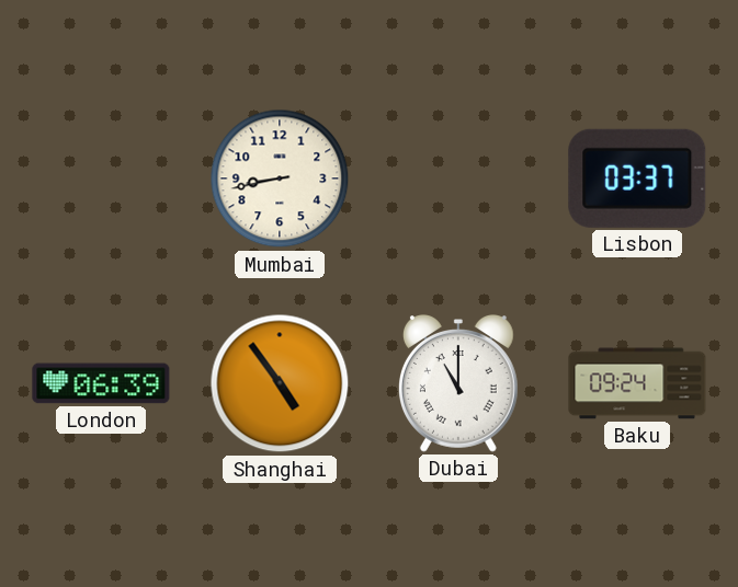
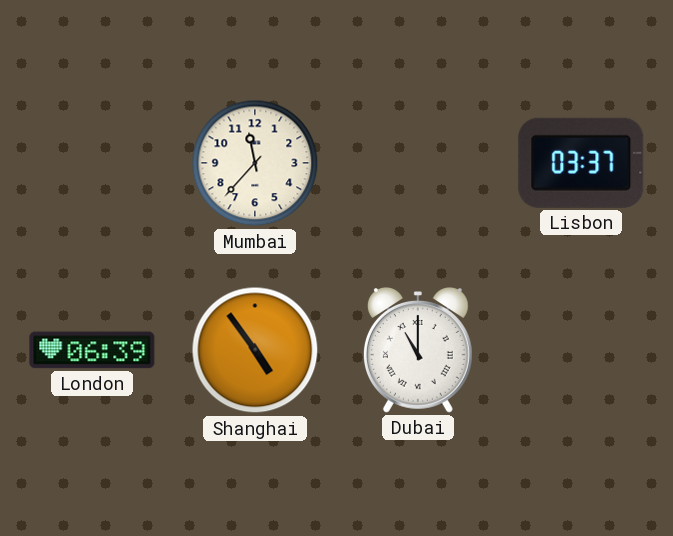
Mumbai: 8:43 -> 11:37
Baku: 09:24 -> none
